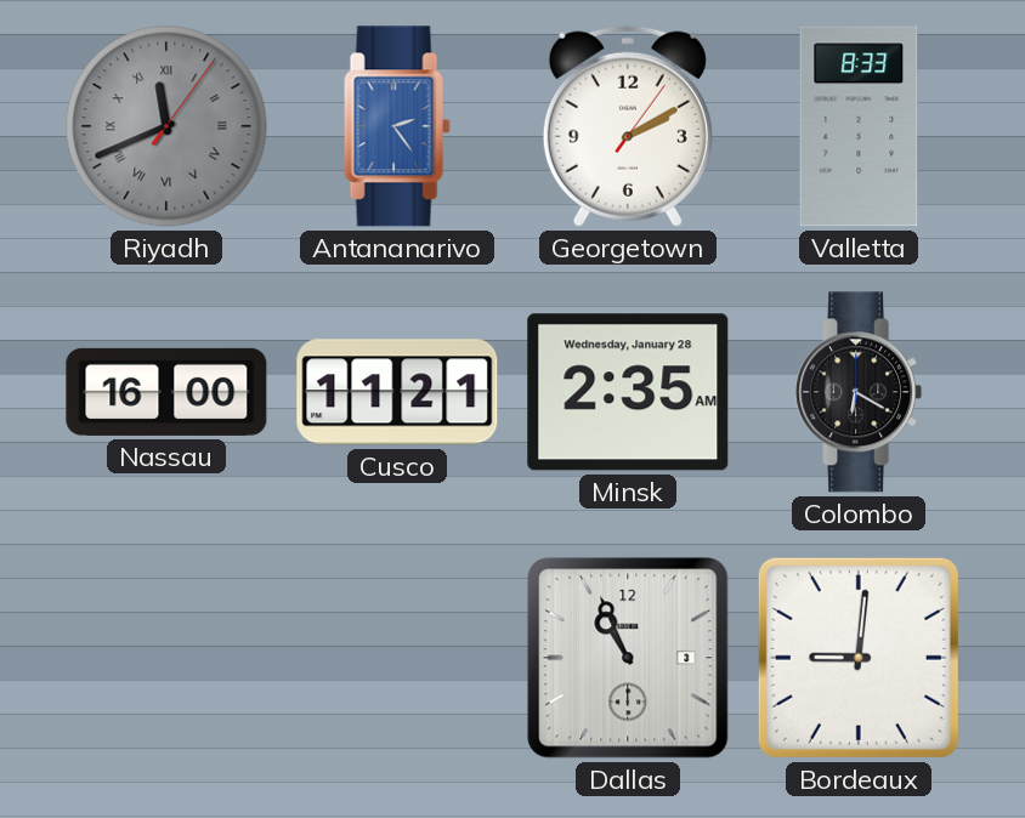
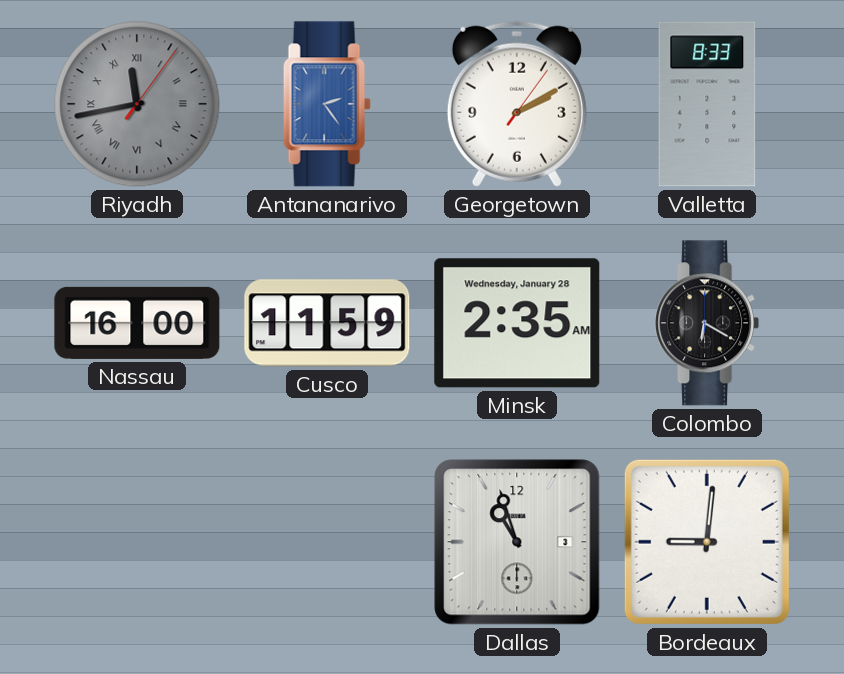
Riyadh: 11:41 -> 11:43
Cusco: 11:21 -> 11:59
Dallas: 10:56 -> 10:57
